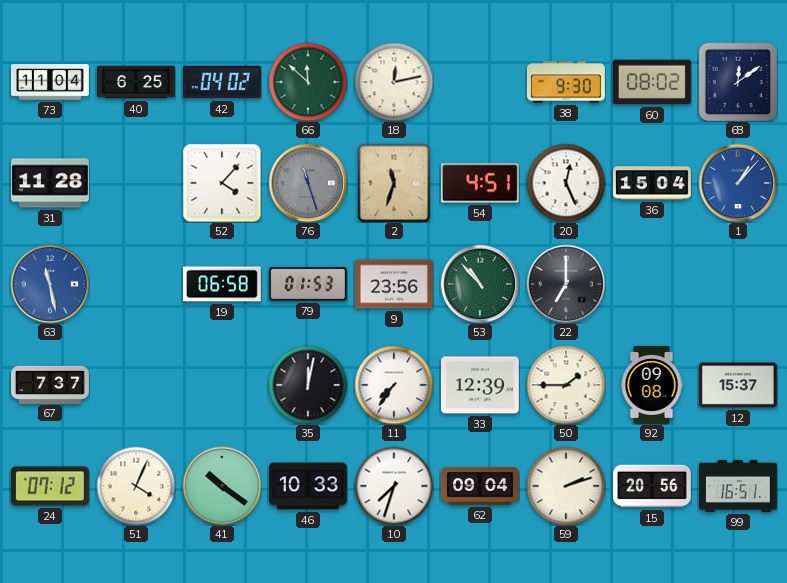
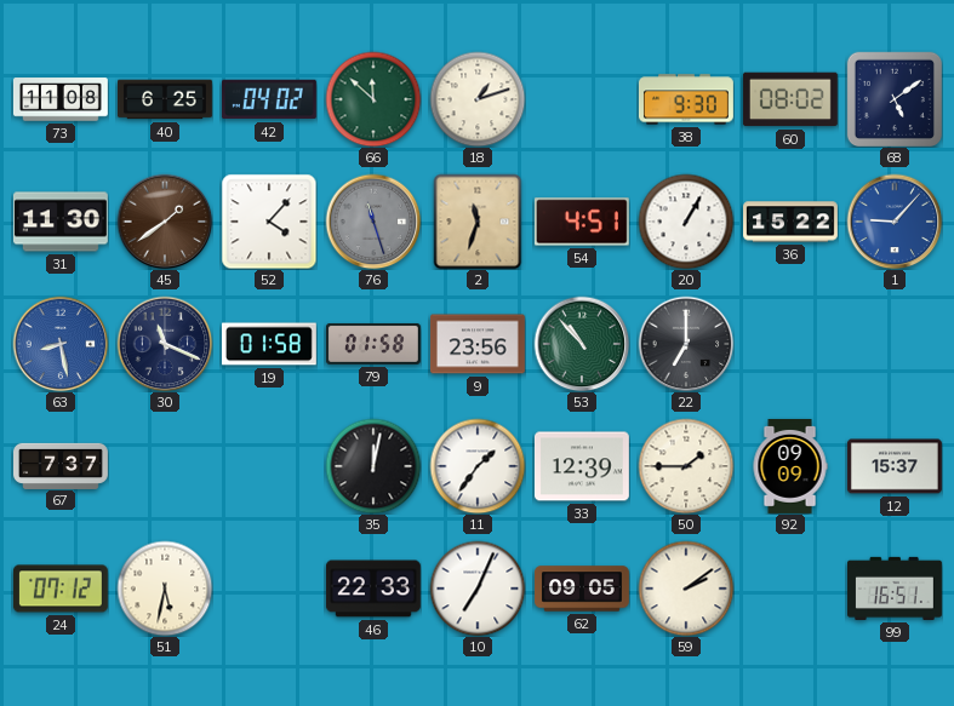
73: 11:04 -> 11:08
18: 12:13 -> 1:12
68: 12:09 -> 5:09
31: 11:28 -> 11:30
45: none -> 1:39
20: 12:26 -> 1:05
36: 15:04 -> 15:22
1: 1:07 -> 9:07
63: 11:28 -> 8:28
30: none -> 11:19
19: 06:58 -> 01:58
79: 01:53 -> 01:58
11: 7:36 -> 1:36
92: 09:08 -> 09:09
51: 4:04 -> 5:32
41: 10:21 -> none
46: 10:33 -> 22:33
10: 7:33 -> 7:04
62: 09:04 -> 09:05
59: 2:12 -> 2:09
15: 20:56 -> none
